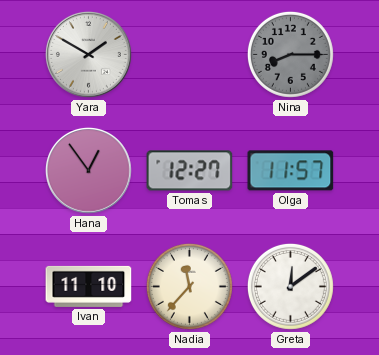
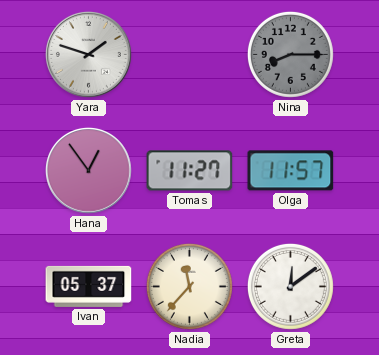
Yara: 1:50 -> 1:48
Tomas: 12:27 -> 11:27
Ivan: 11:10 -> 05:37
